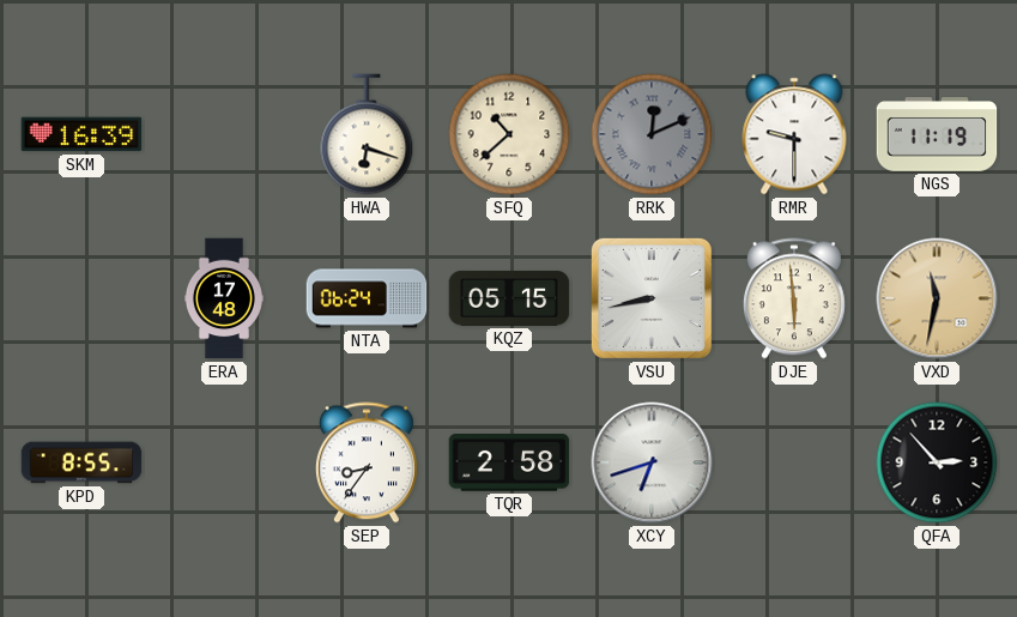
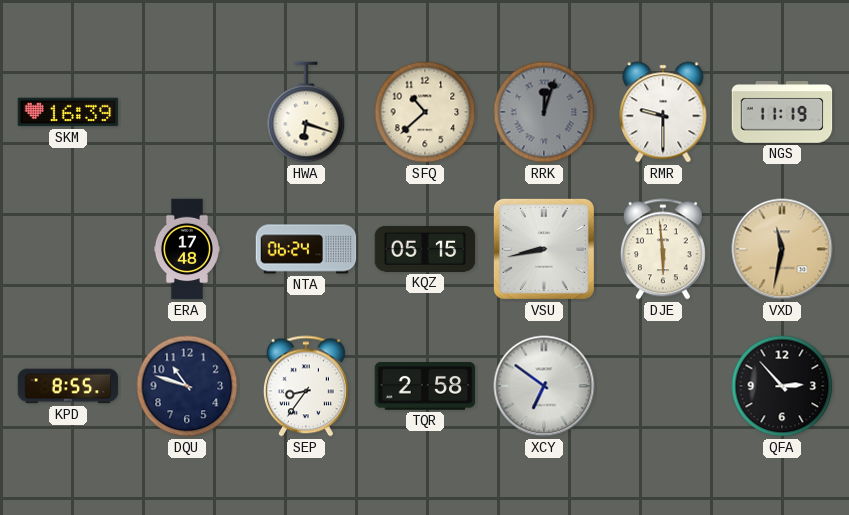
RRK: 12:11 -> 12:03
DQU: none -> 10:48
XCY: 6:42 -> 6:51
